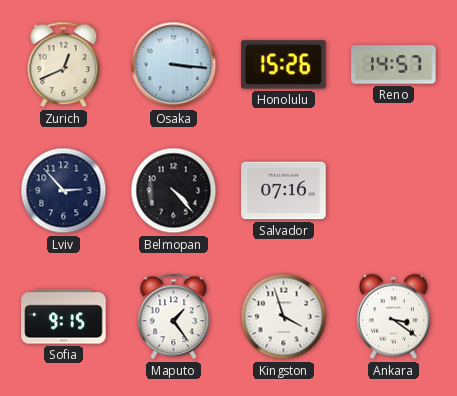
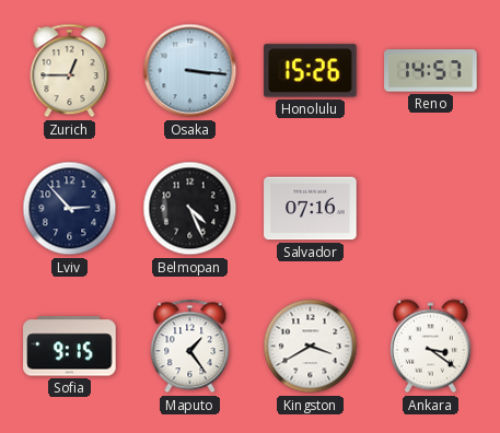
Zurich: 12:41 -> 12:45
Belmopan: 4:23 -> 4:26
Kingston: 3:57 -> 3:40
